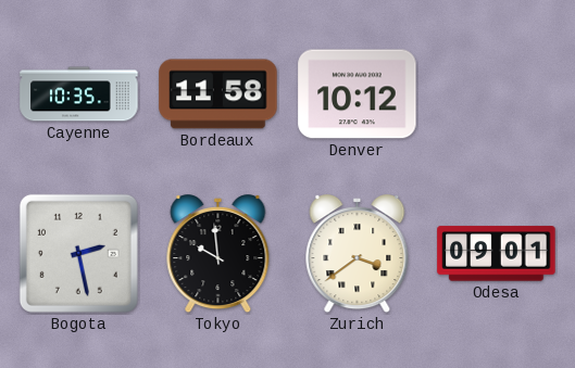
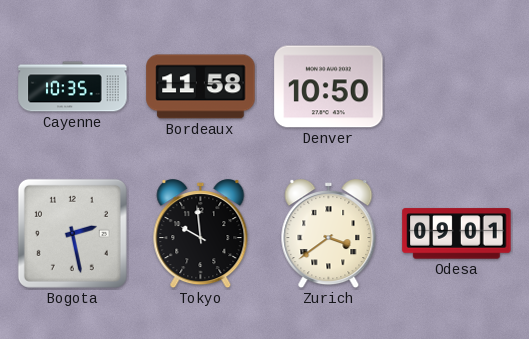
Denver: 10:12 -> 10:50
